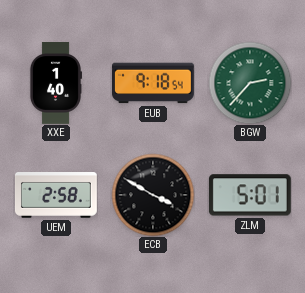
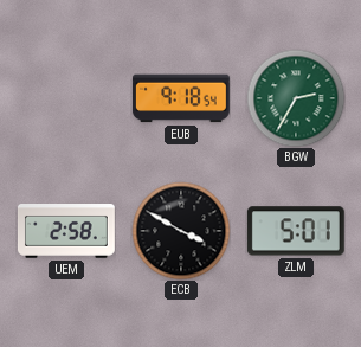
XXE: 1:40 -> none
BGW: 2:37 -> 2:35
